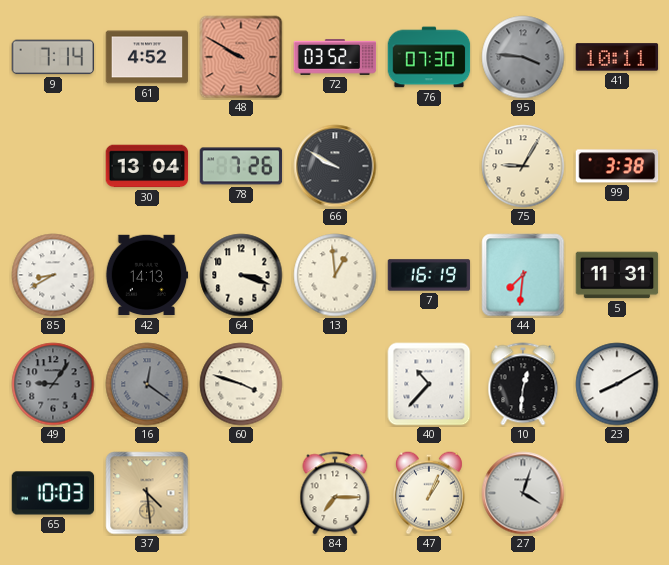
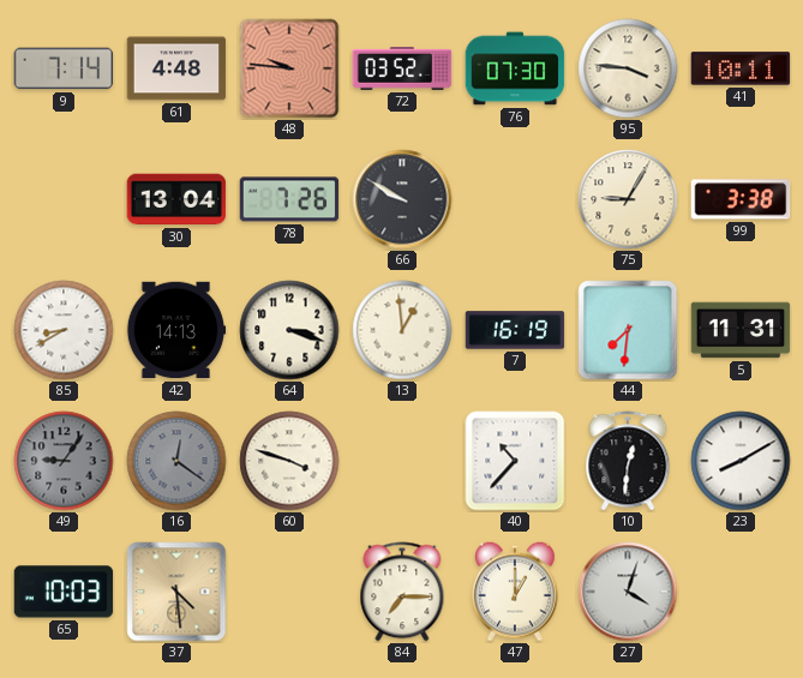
61: 4:52 -> 4:48
48: 9:50 -> 9:46
95 dial: grey -> cream
47: 1:04 -> 1:00
